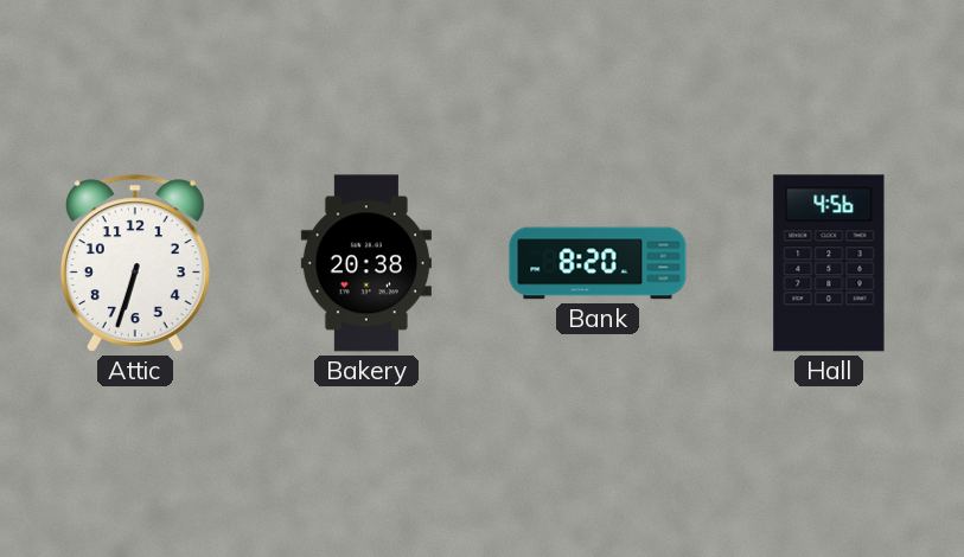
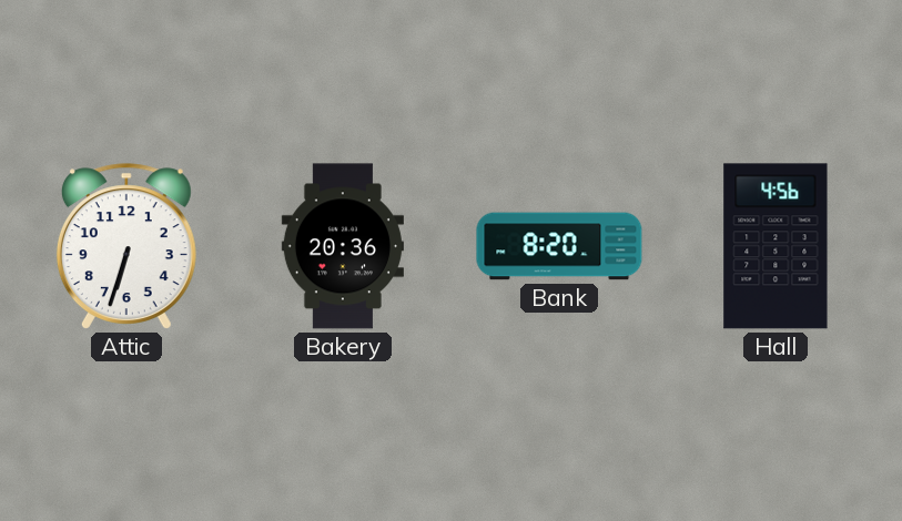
Bakery: 20:38 -> 20:36
